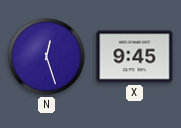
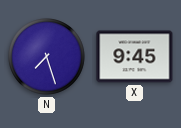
N: 12:27 -> 7:27
